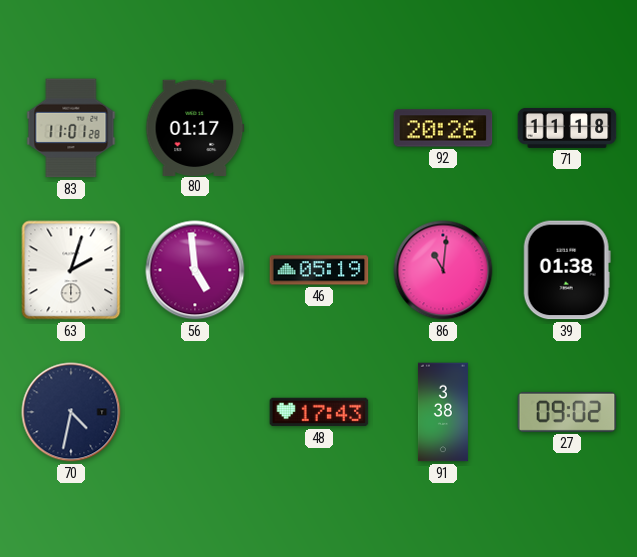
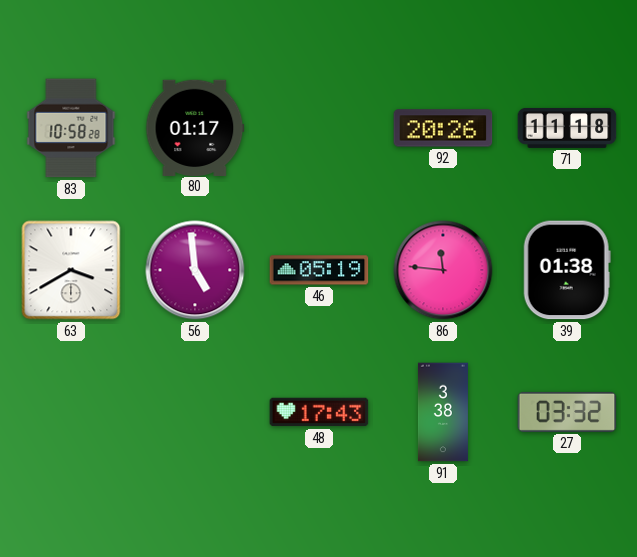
83: 11:01 -> 10:58
63: 2:03 -> 3:40
86: 11:01 -> 11:46
70: 4:32 -> none
27: 09:02 -> 03:32
